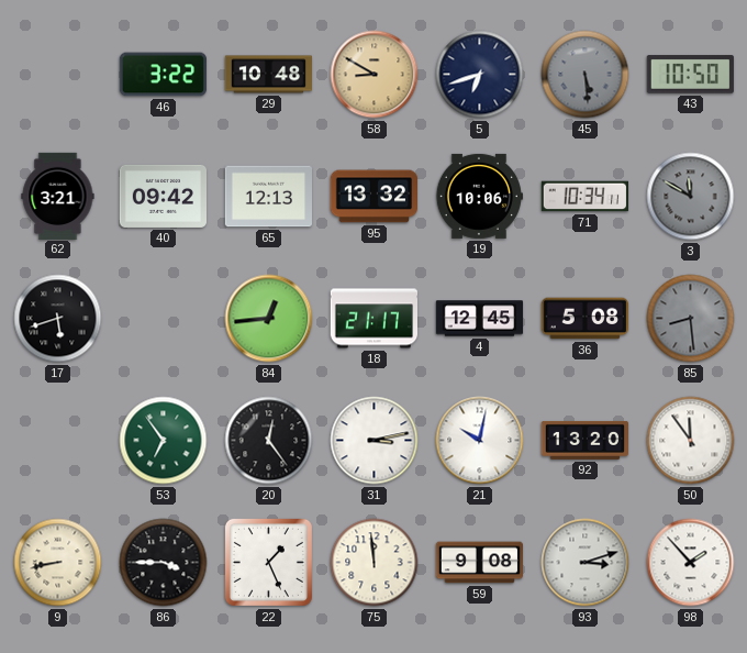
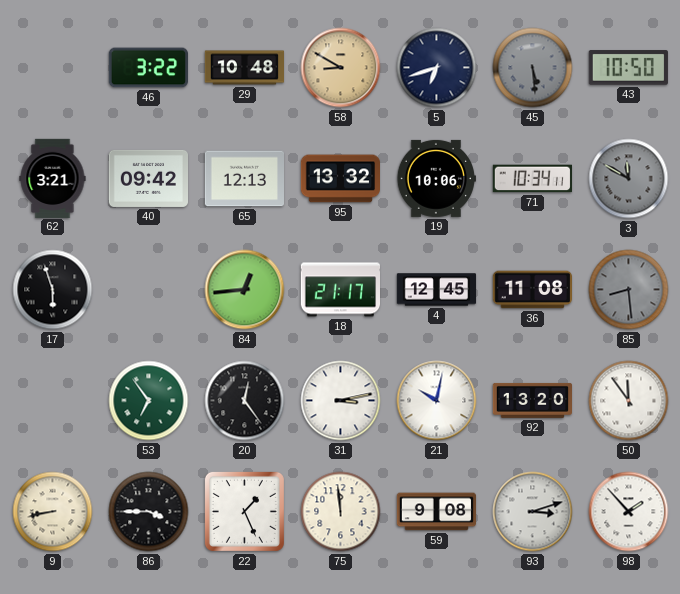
17: 5:42 -> 5:57
36: 5:08 -> 11:08
